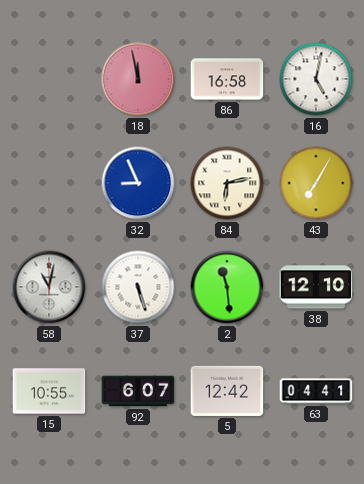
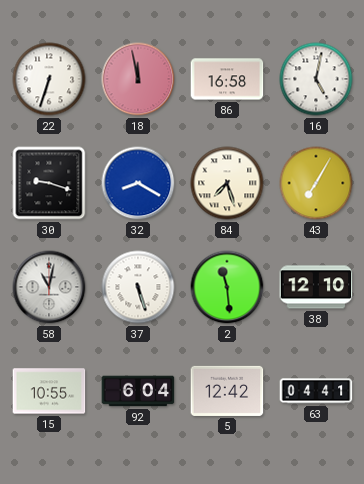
22: none -> 6:33
30: none -> 9:18
32: 8:56 -> 8:20
84: 6:13 -> 7:27
92: 6:07 -> 6:04
